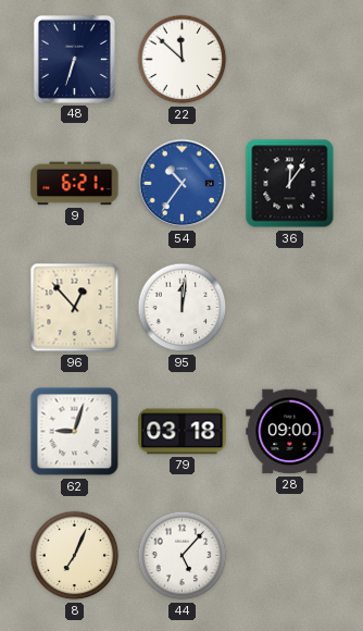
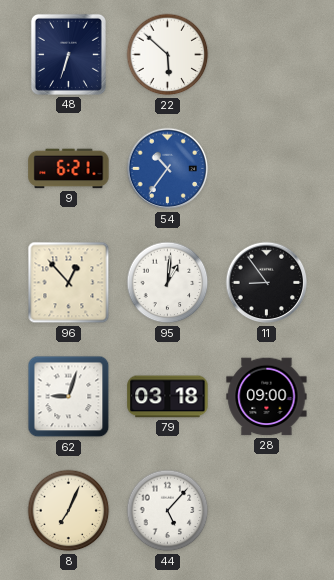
22: 11:52 -> 5:52
36: 12:06 -> none
95: 12:01 -> 1:01
11: none -> 8:54
